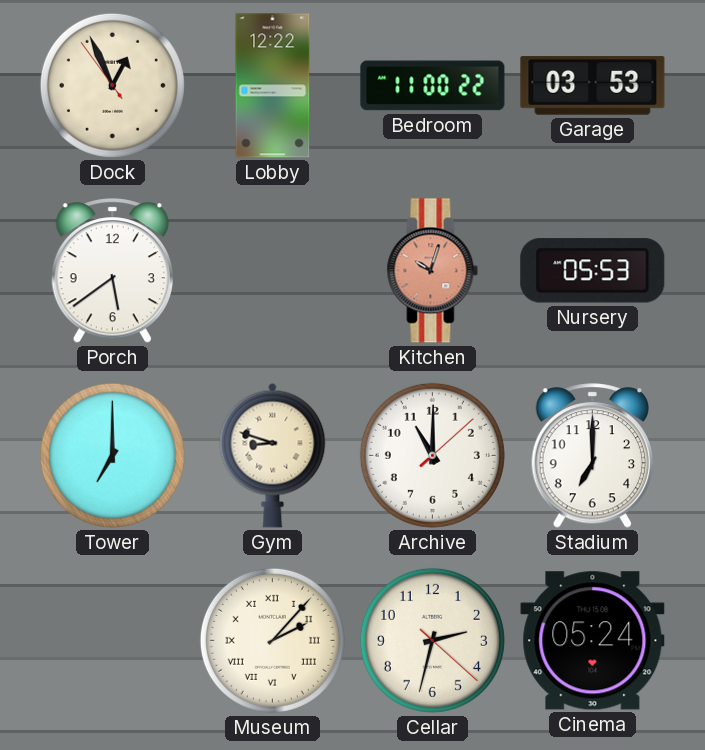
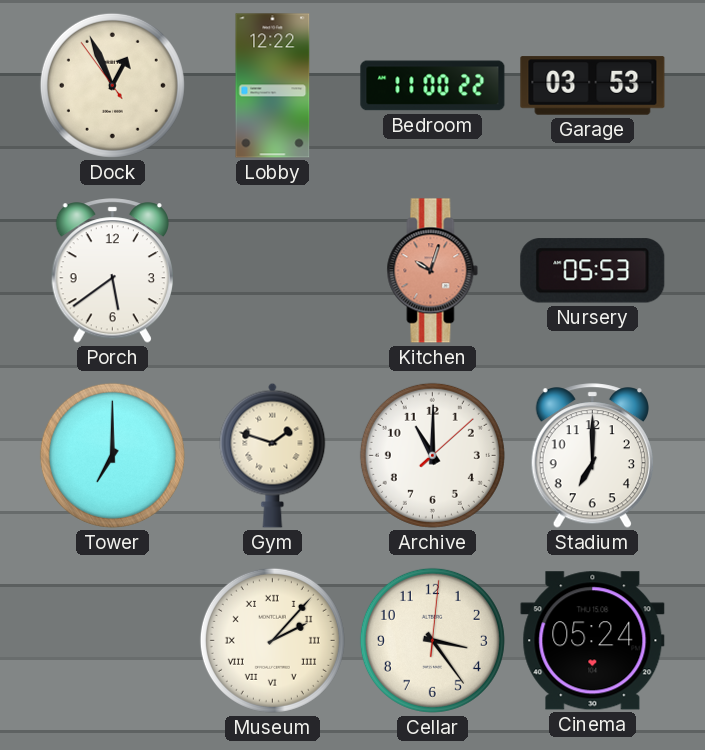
Gym: 8:48 -> 1:48
Cellar: 2:32 -> 3:24
